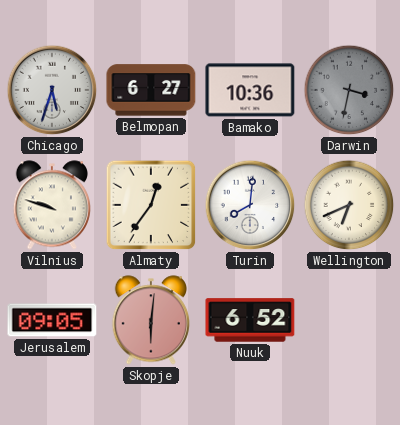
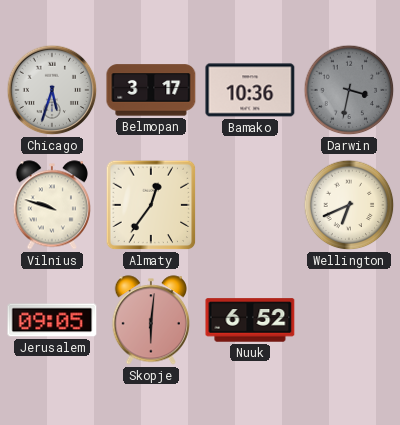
Belmopan: 6:27 -> 3:17
Turin: 8:01 -> none
